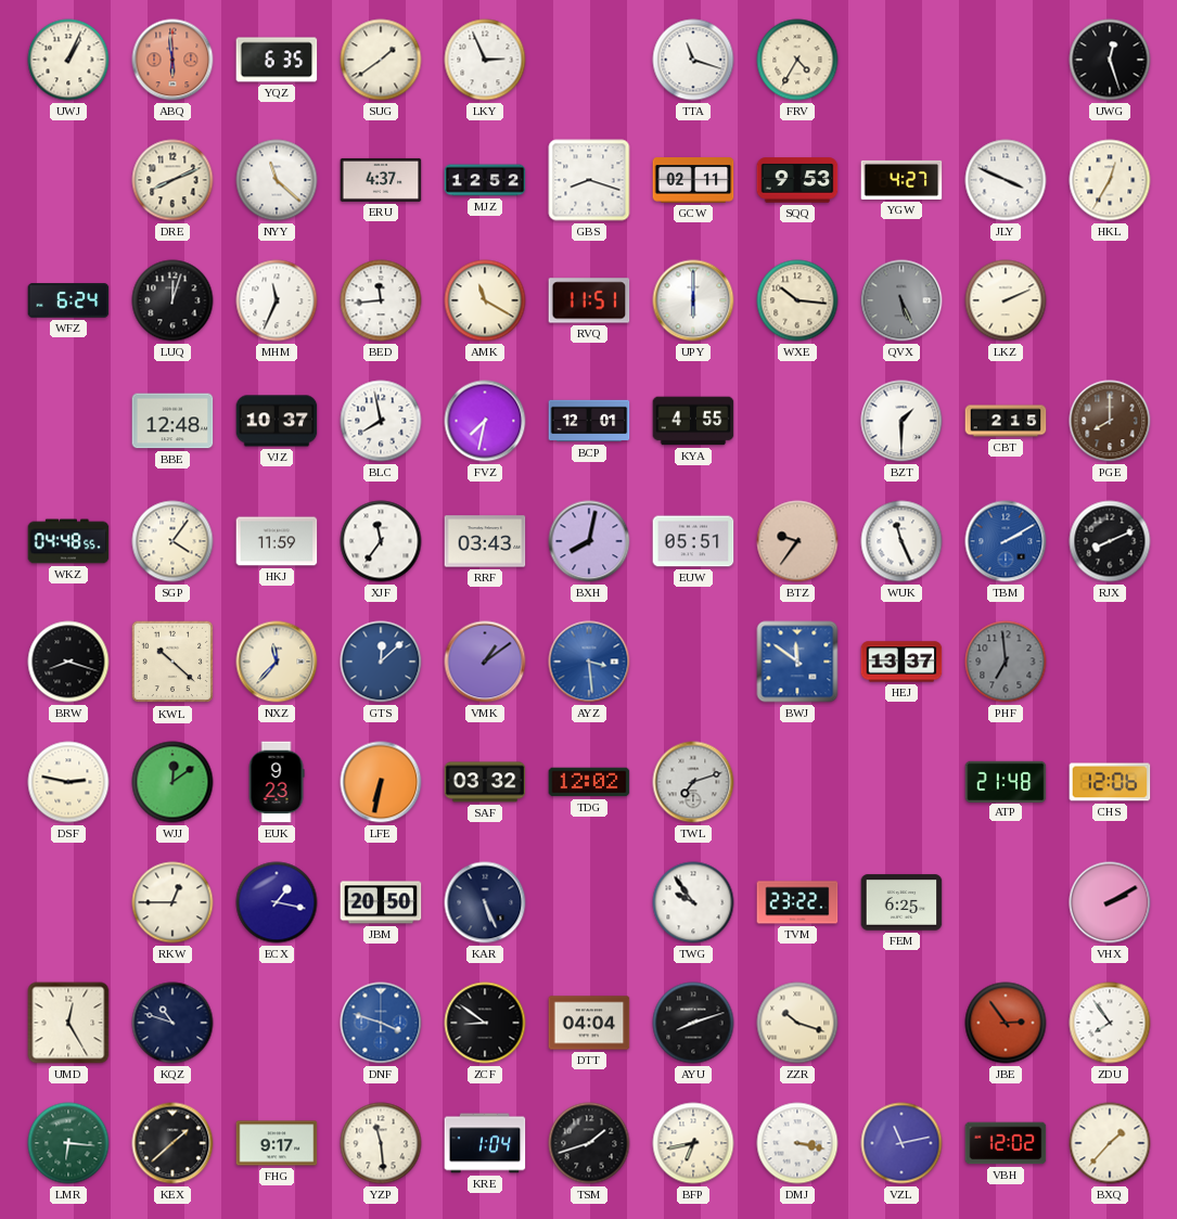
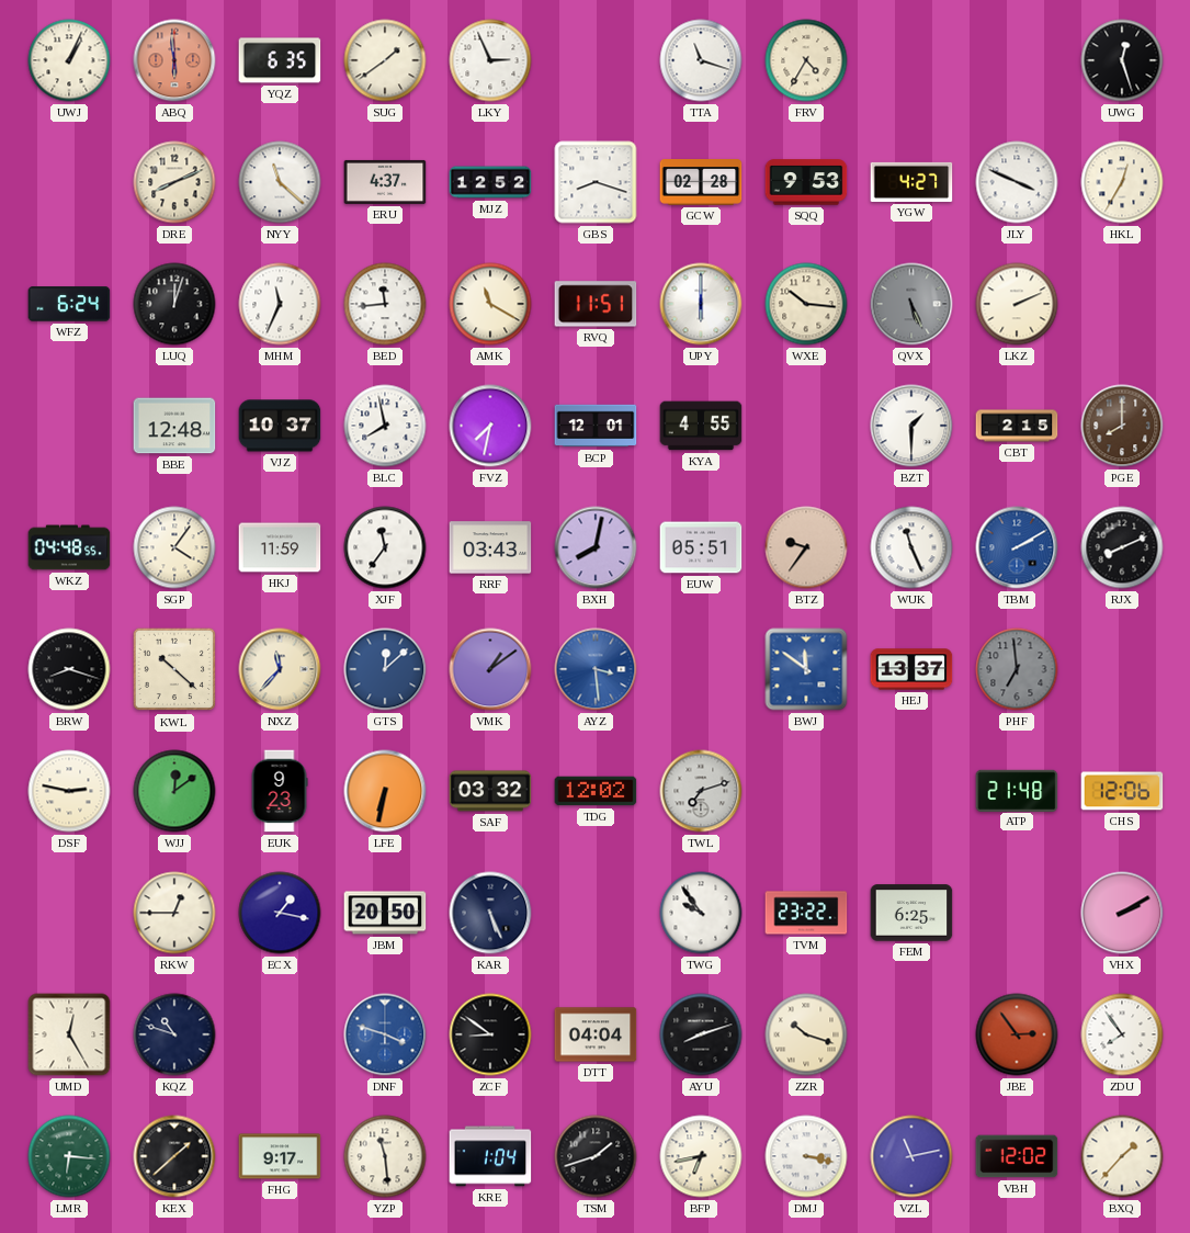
GCW: 02:11 -> 02:28
